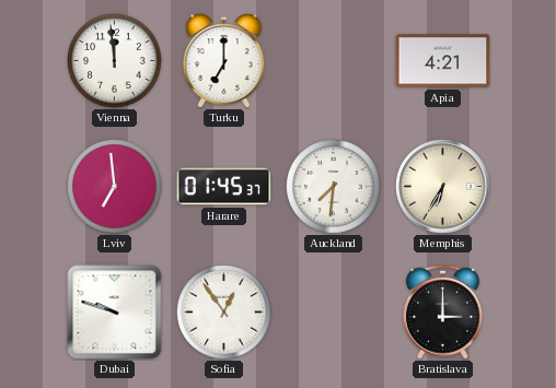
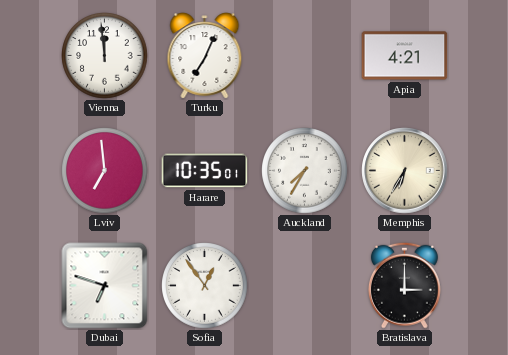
Turku: 7:00 -> 7:04
Harare: 01:45 -> 10:35
Auckland: 7:31 -> 7:35
Dubai: 9:48 -> 6:48
